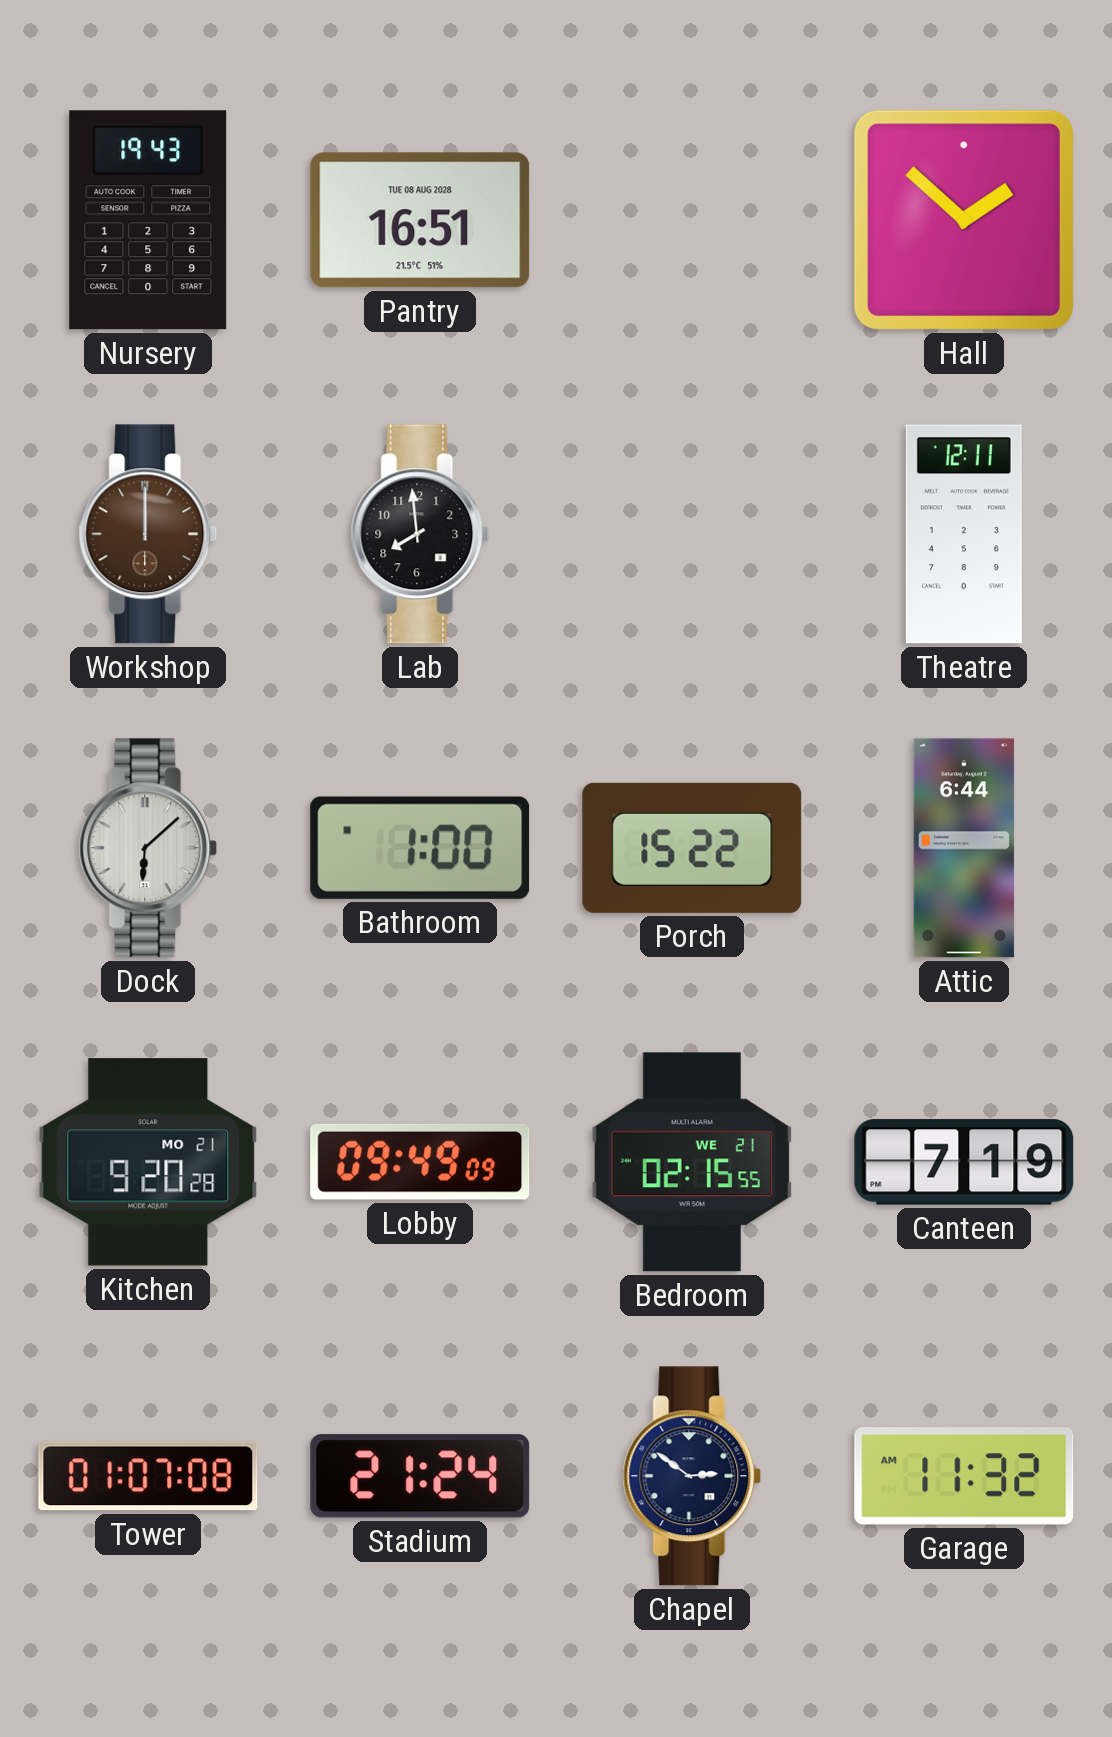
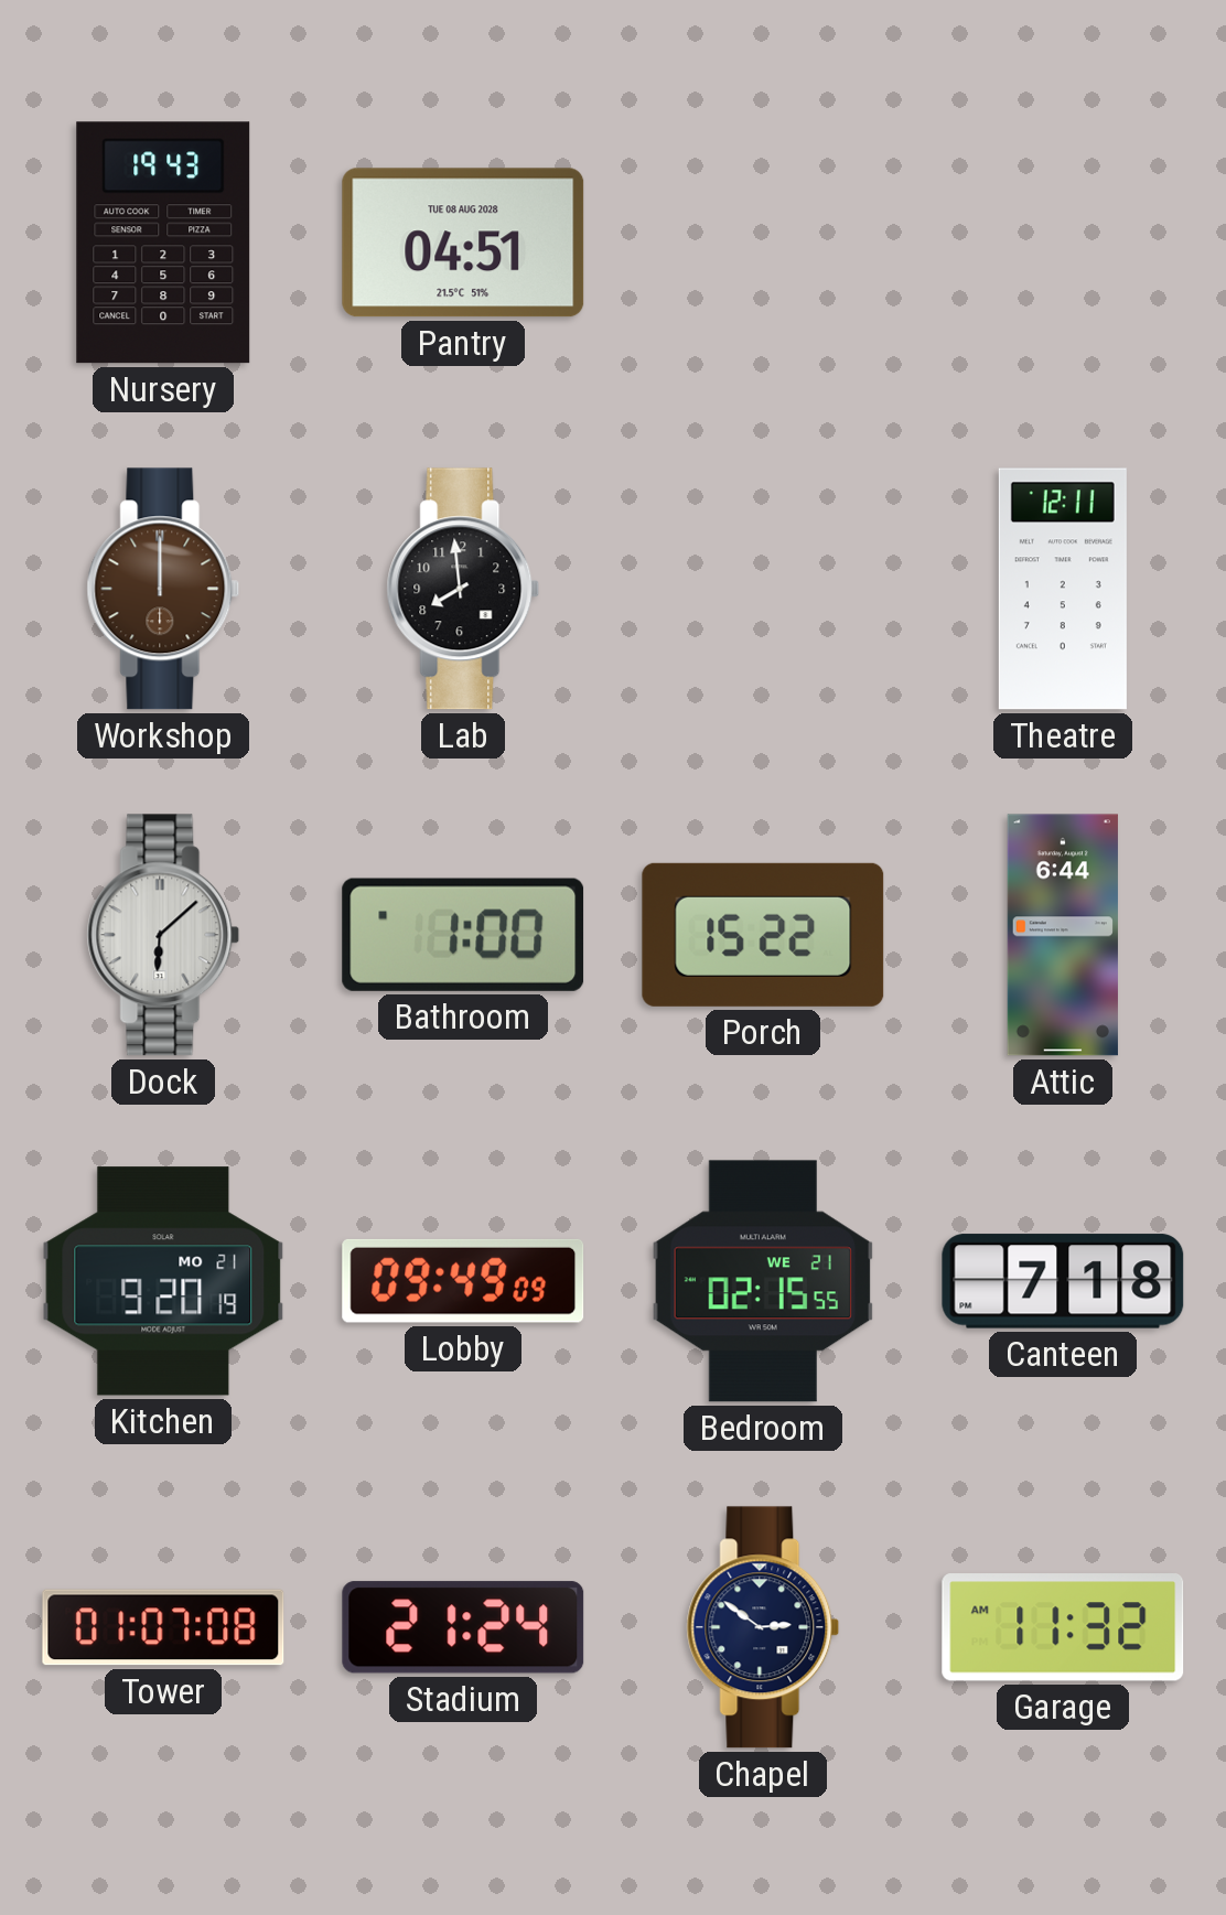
Pantry: 16:51 -> 04:51
Hall: 1:52 -> none
Kitchen: 9:20:28 -> 9:20:19
Canteen: 7:19 -> 7:18
